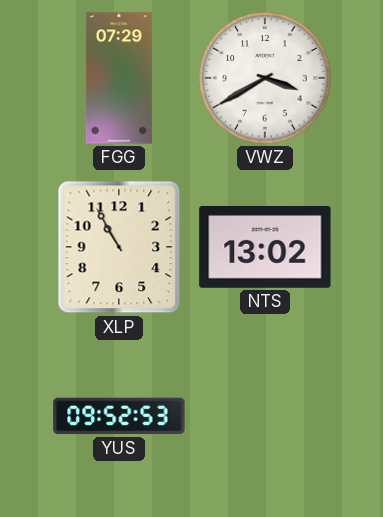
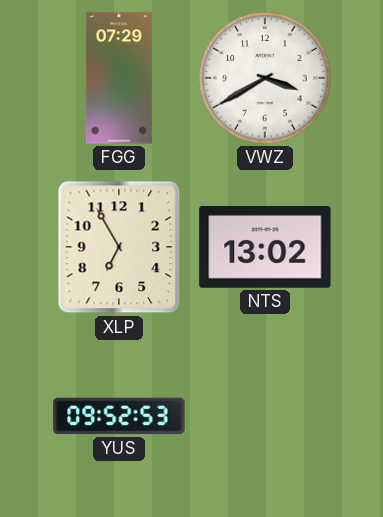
XLP: 10:55 -> 6:55
